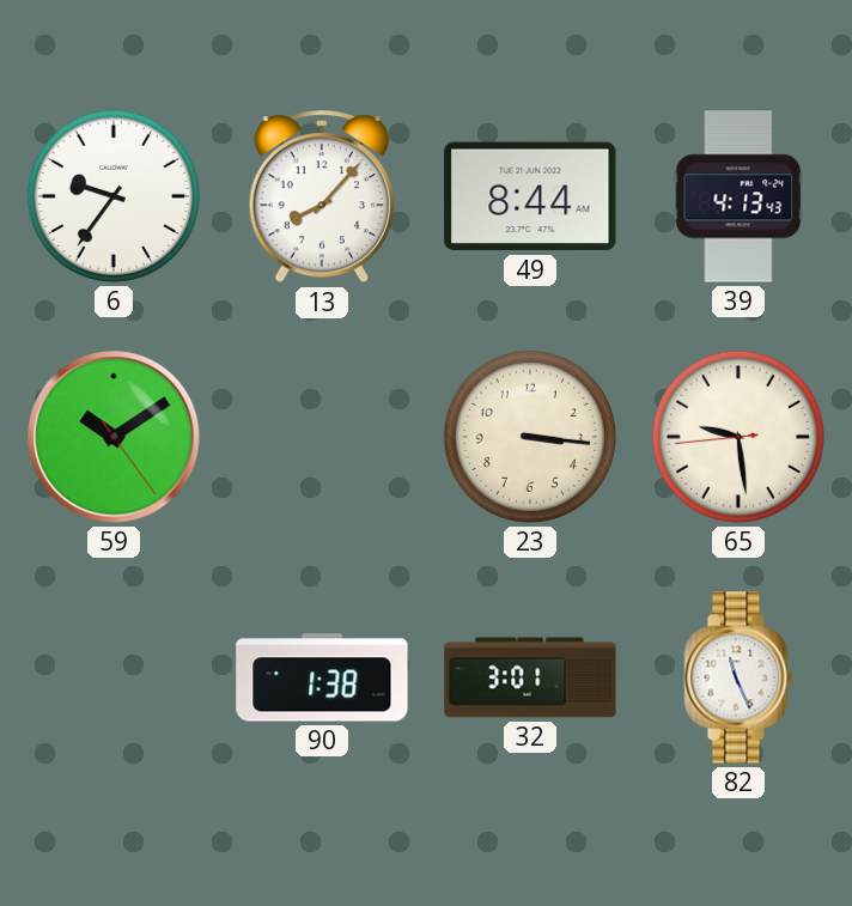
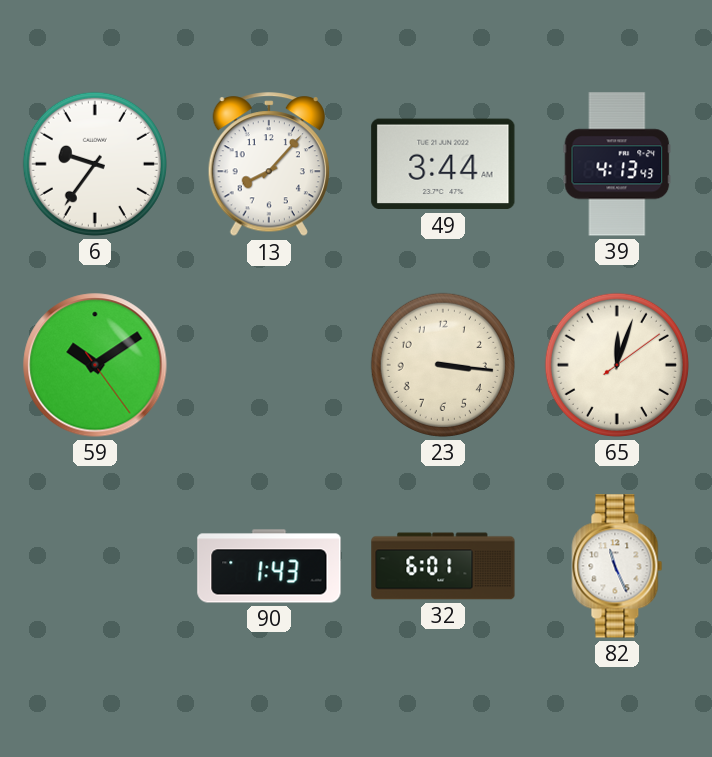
49: 8:44 -> 3:44
65: 9:28 -> 12:03
90: 1:38 -> 1:43
32: 3:01 -> 6:01
